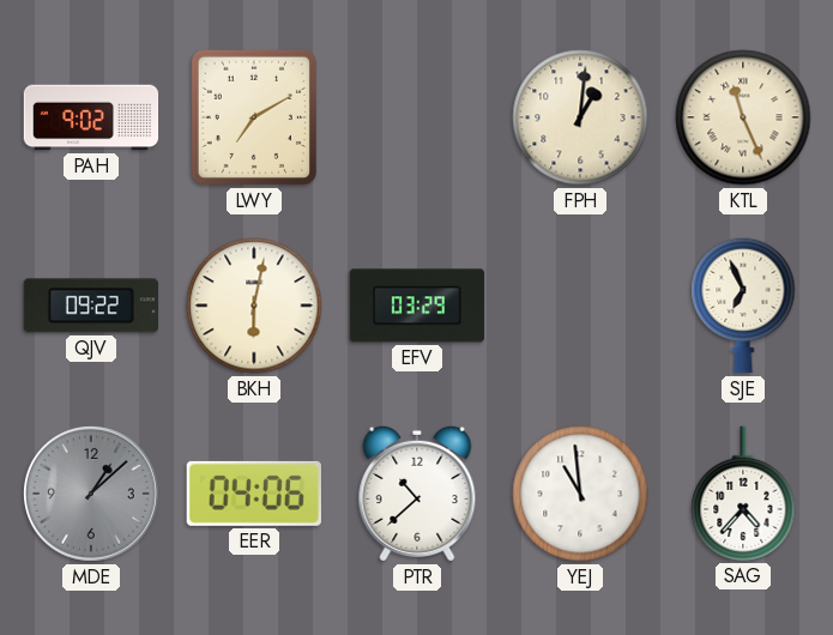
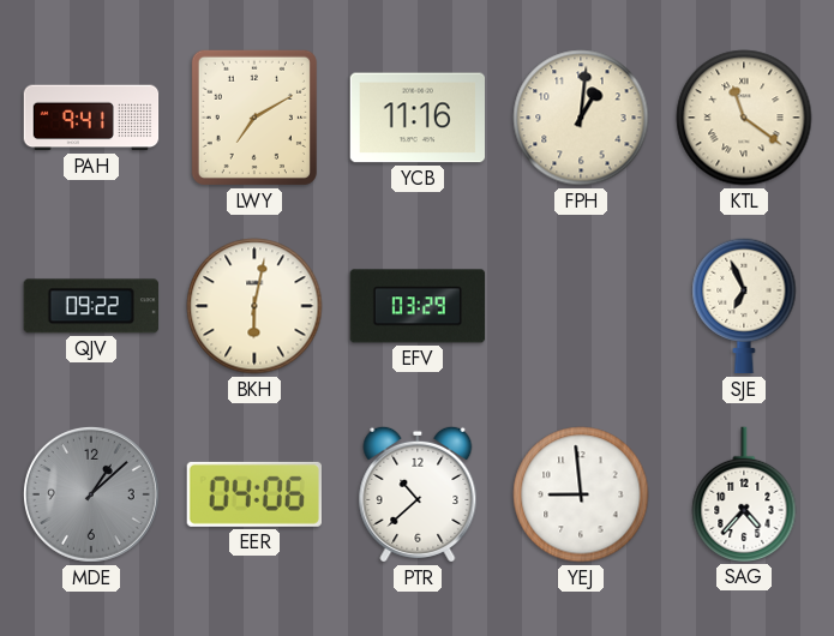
PAH: 9:02 -> 9:41
YCB: none -> 11:16
KTL: 11:26 -> 11:21
YEJ: 10:59 -> 8:59
